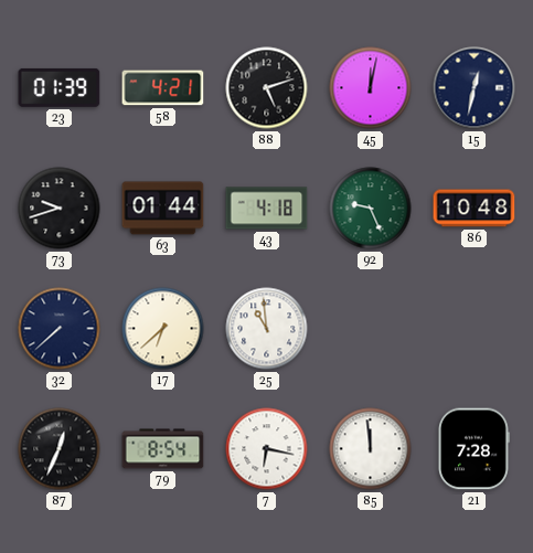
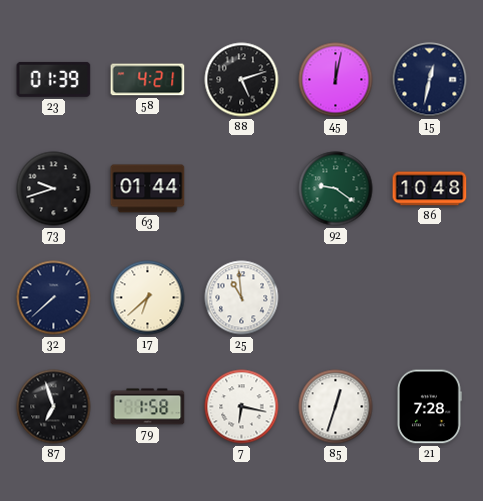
43: 4:18 -> none
92: 9:26 -> 9:21
87: 12:34 -> 6:57
79: 8:54 -> 1:58
85: 11:59 -> 12:33
